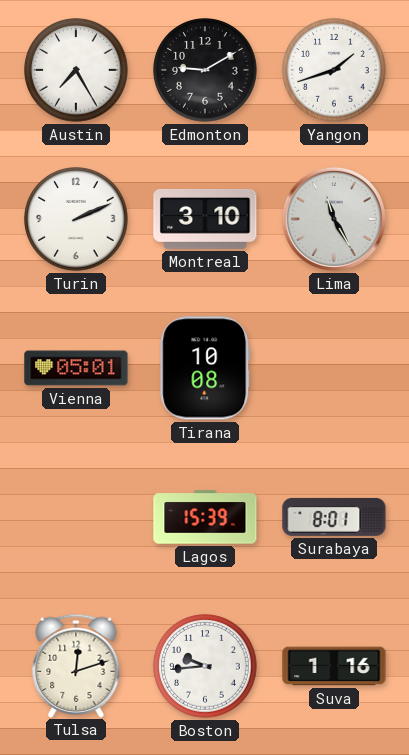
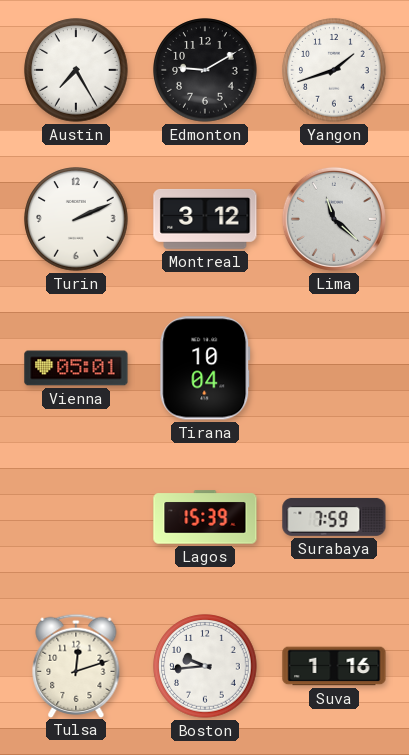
Montreal: 3:10 -> 3:12
Lima: 11:25 -> 11:22
Tirana: 10:08 -> 10:04
Surabaya: 8:01 -> 7:59
